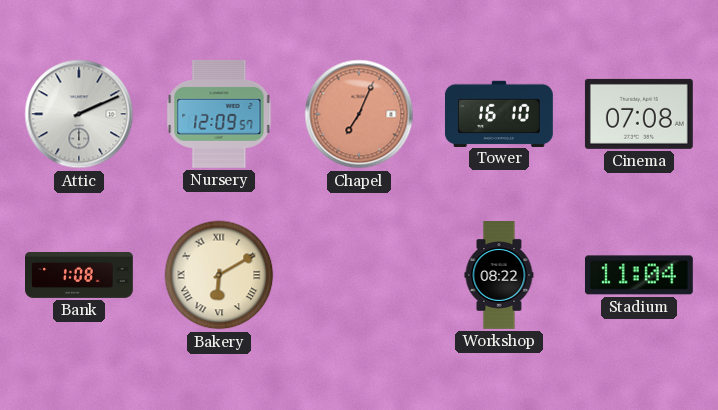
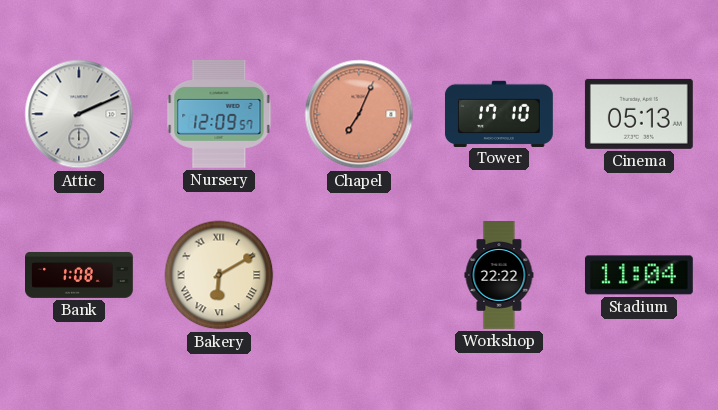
Tower: 16:10 -> 17:10
Cinema: 07:08 -> 05:13
Workshop: 08:22 -> 22:22
